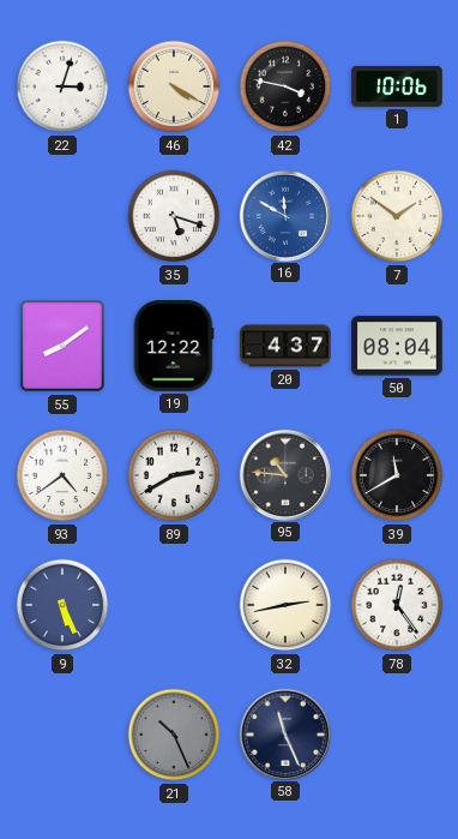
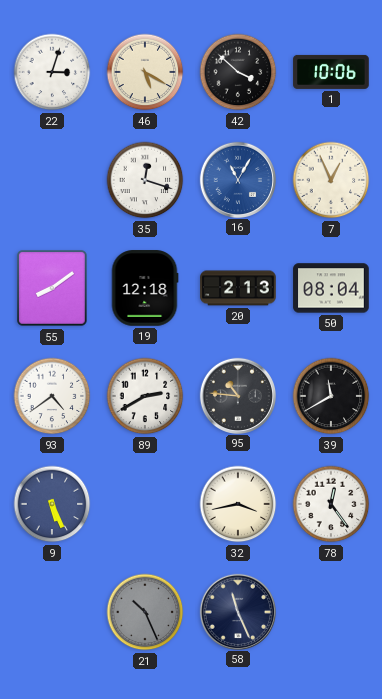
46: 4:20 -> 5:20
42: 3:47 -> 3:52
35: 5:18 -> 12:18
16: 11:50 -> 11:05
7: 1:51 -> 12:56
19: 12:22 -> 12:18
20: 4:37 -> 2:13
32: 2:43 -> 3:43
